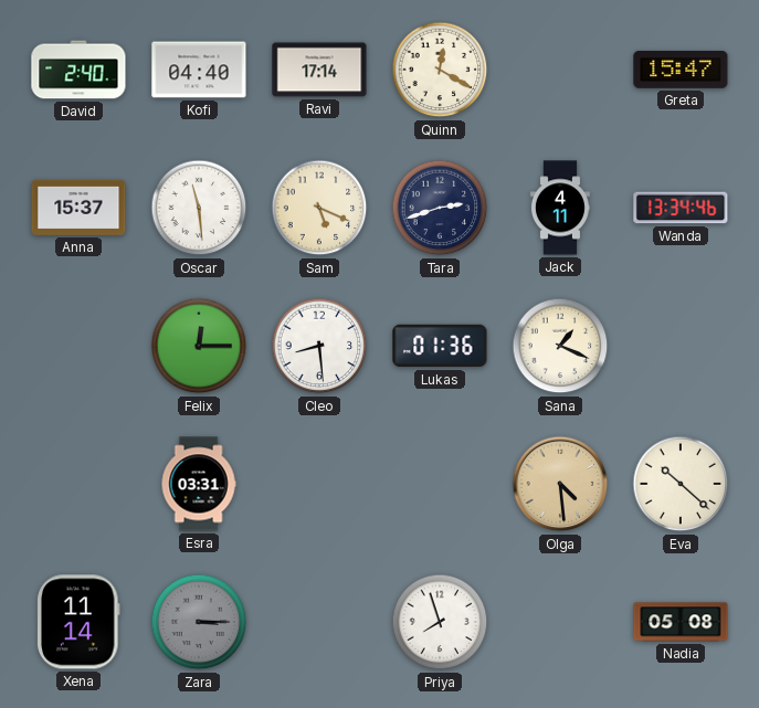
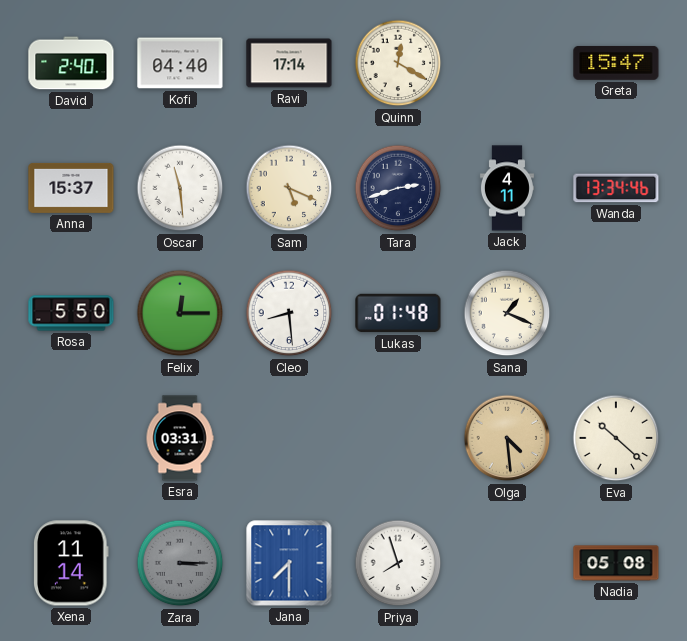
Rosa: none -> 5:50
Lukas: 01:36 -> 01:48
Jana: none -> 7:30
